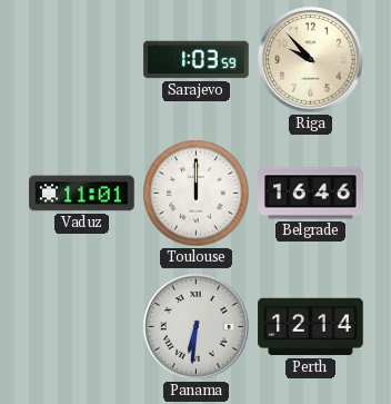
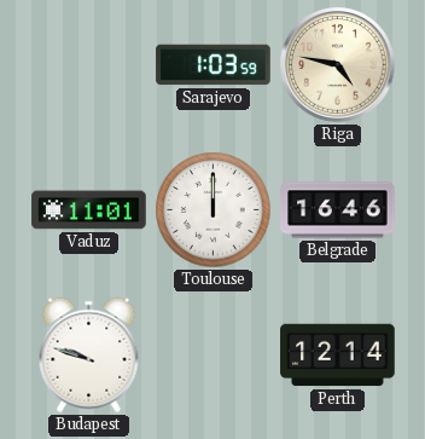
Riga: 9:53 -> 4:47
Budapest: none -> 9:48
Panama: 6:31 -> none
